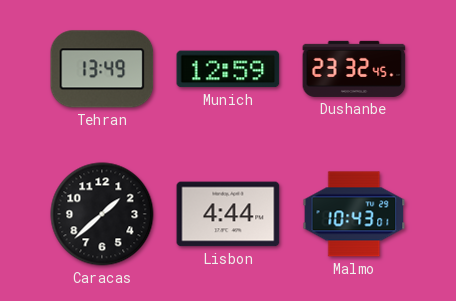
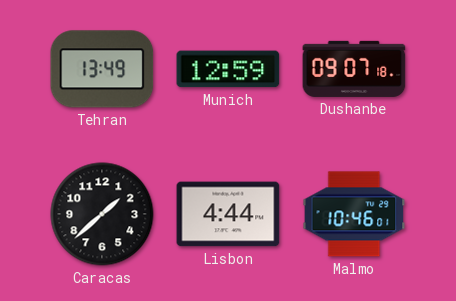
Dushanbe: 23:32 -> 09:07
Malmo: 10:43 -> 10:46
